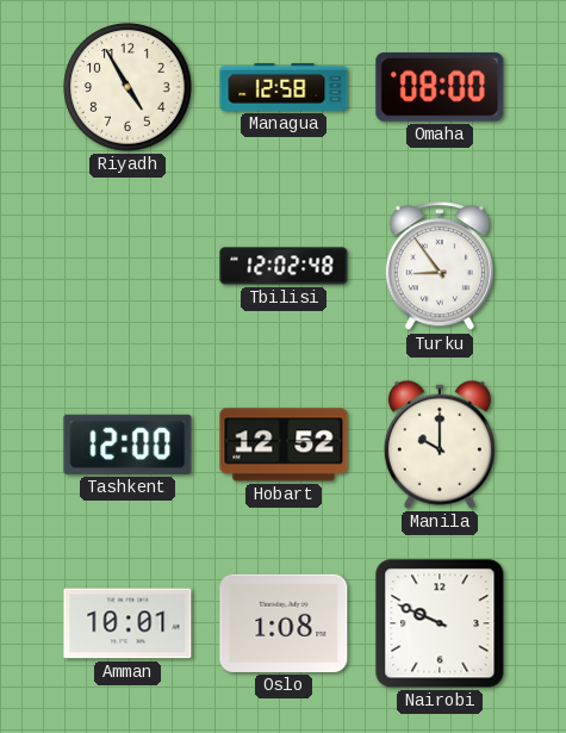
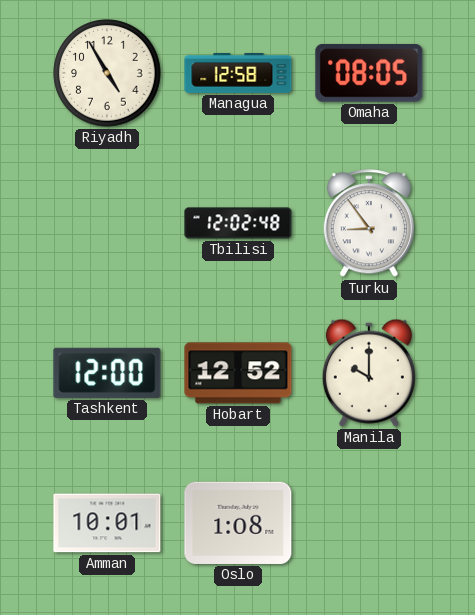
Omaha: 08:00 -> 08:05
Nairobi: 9:49 -> none
